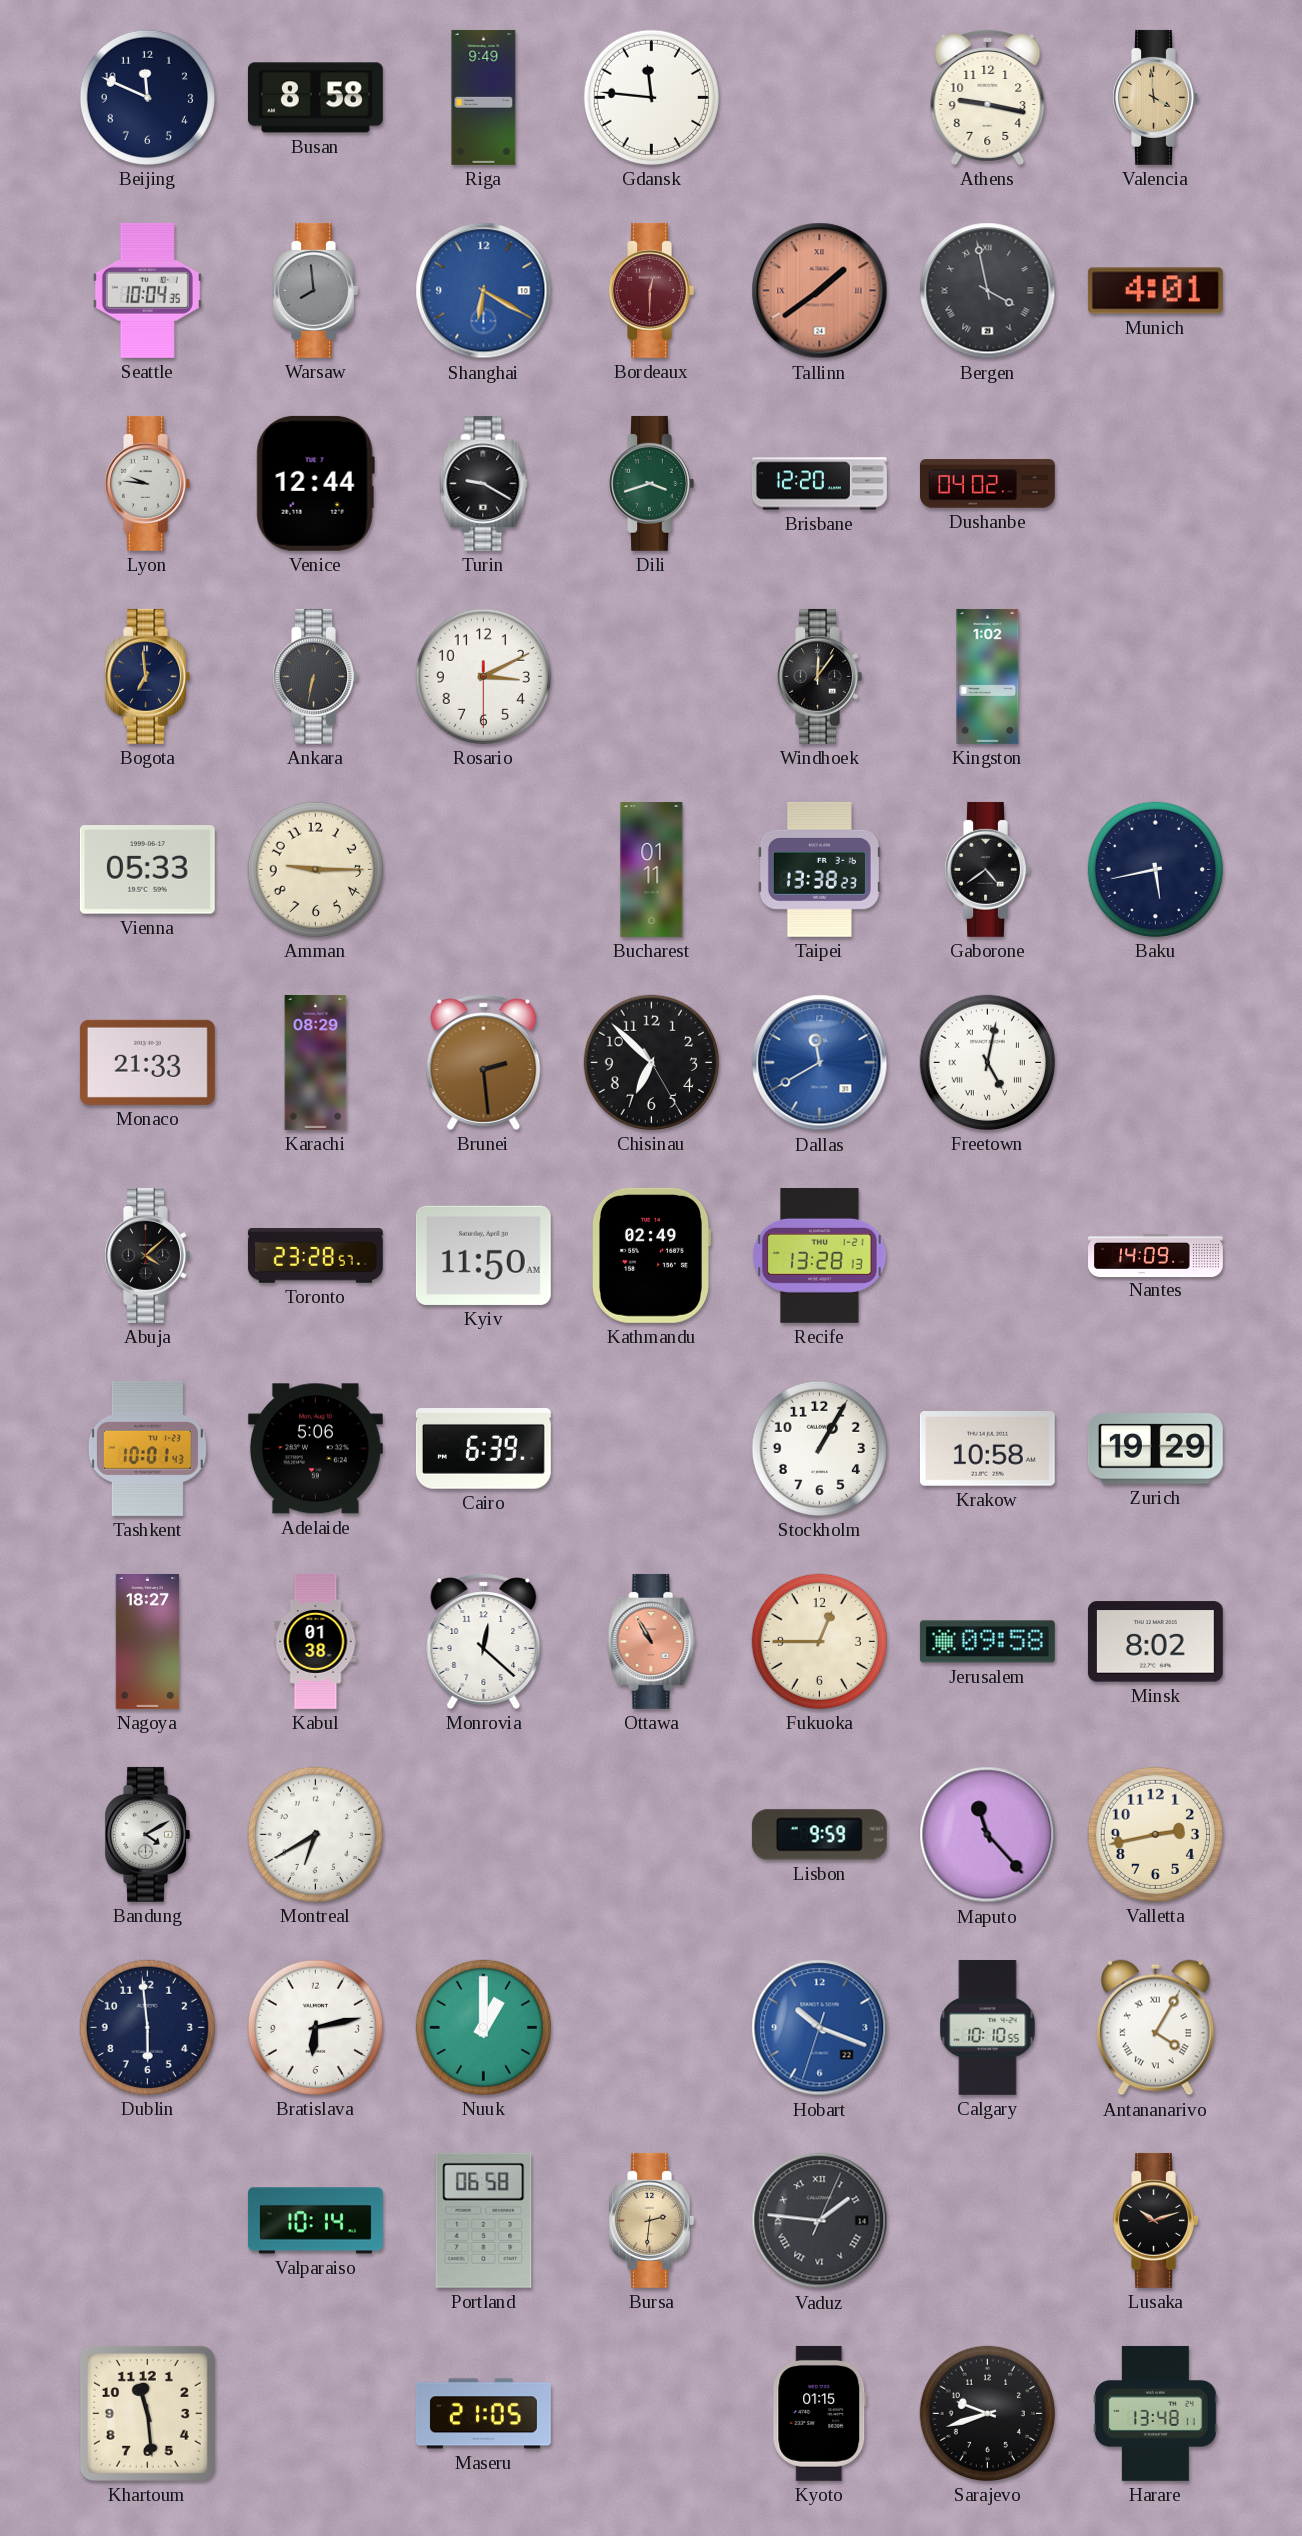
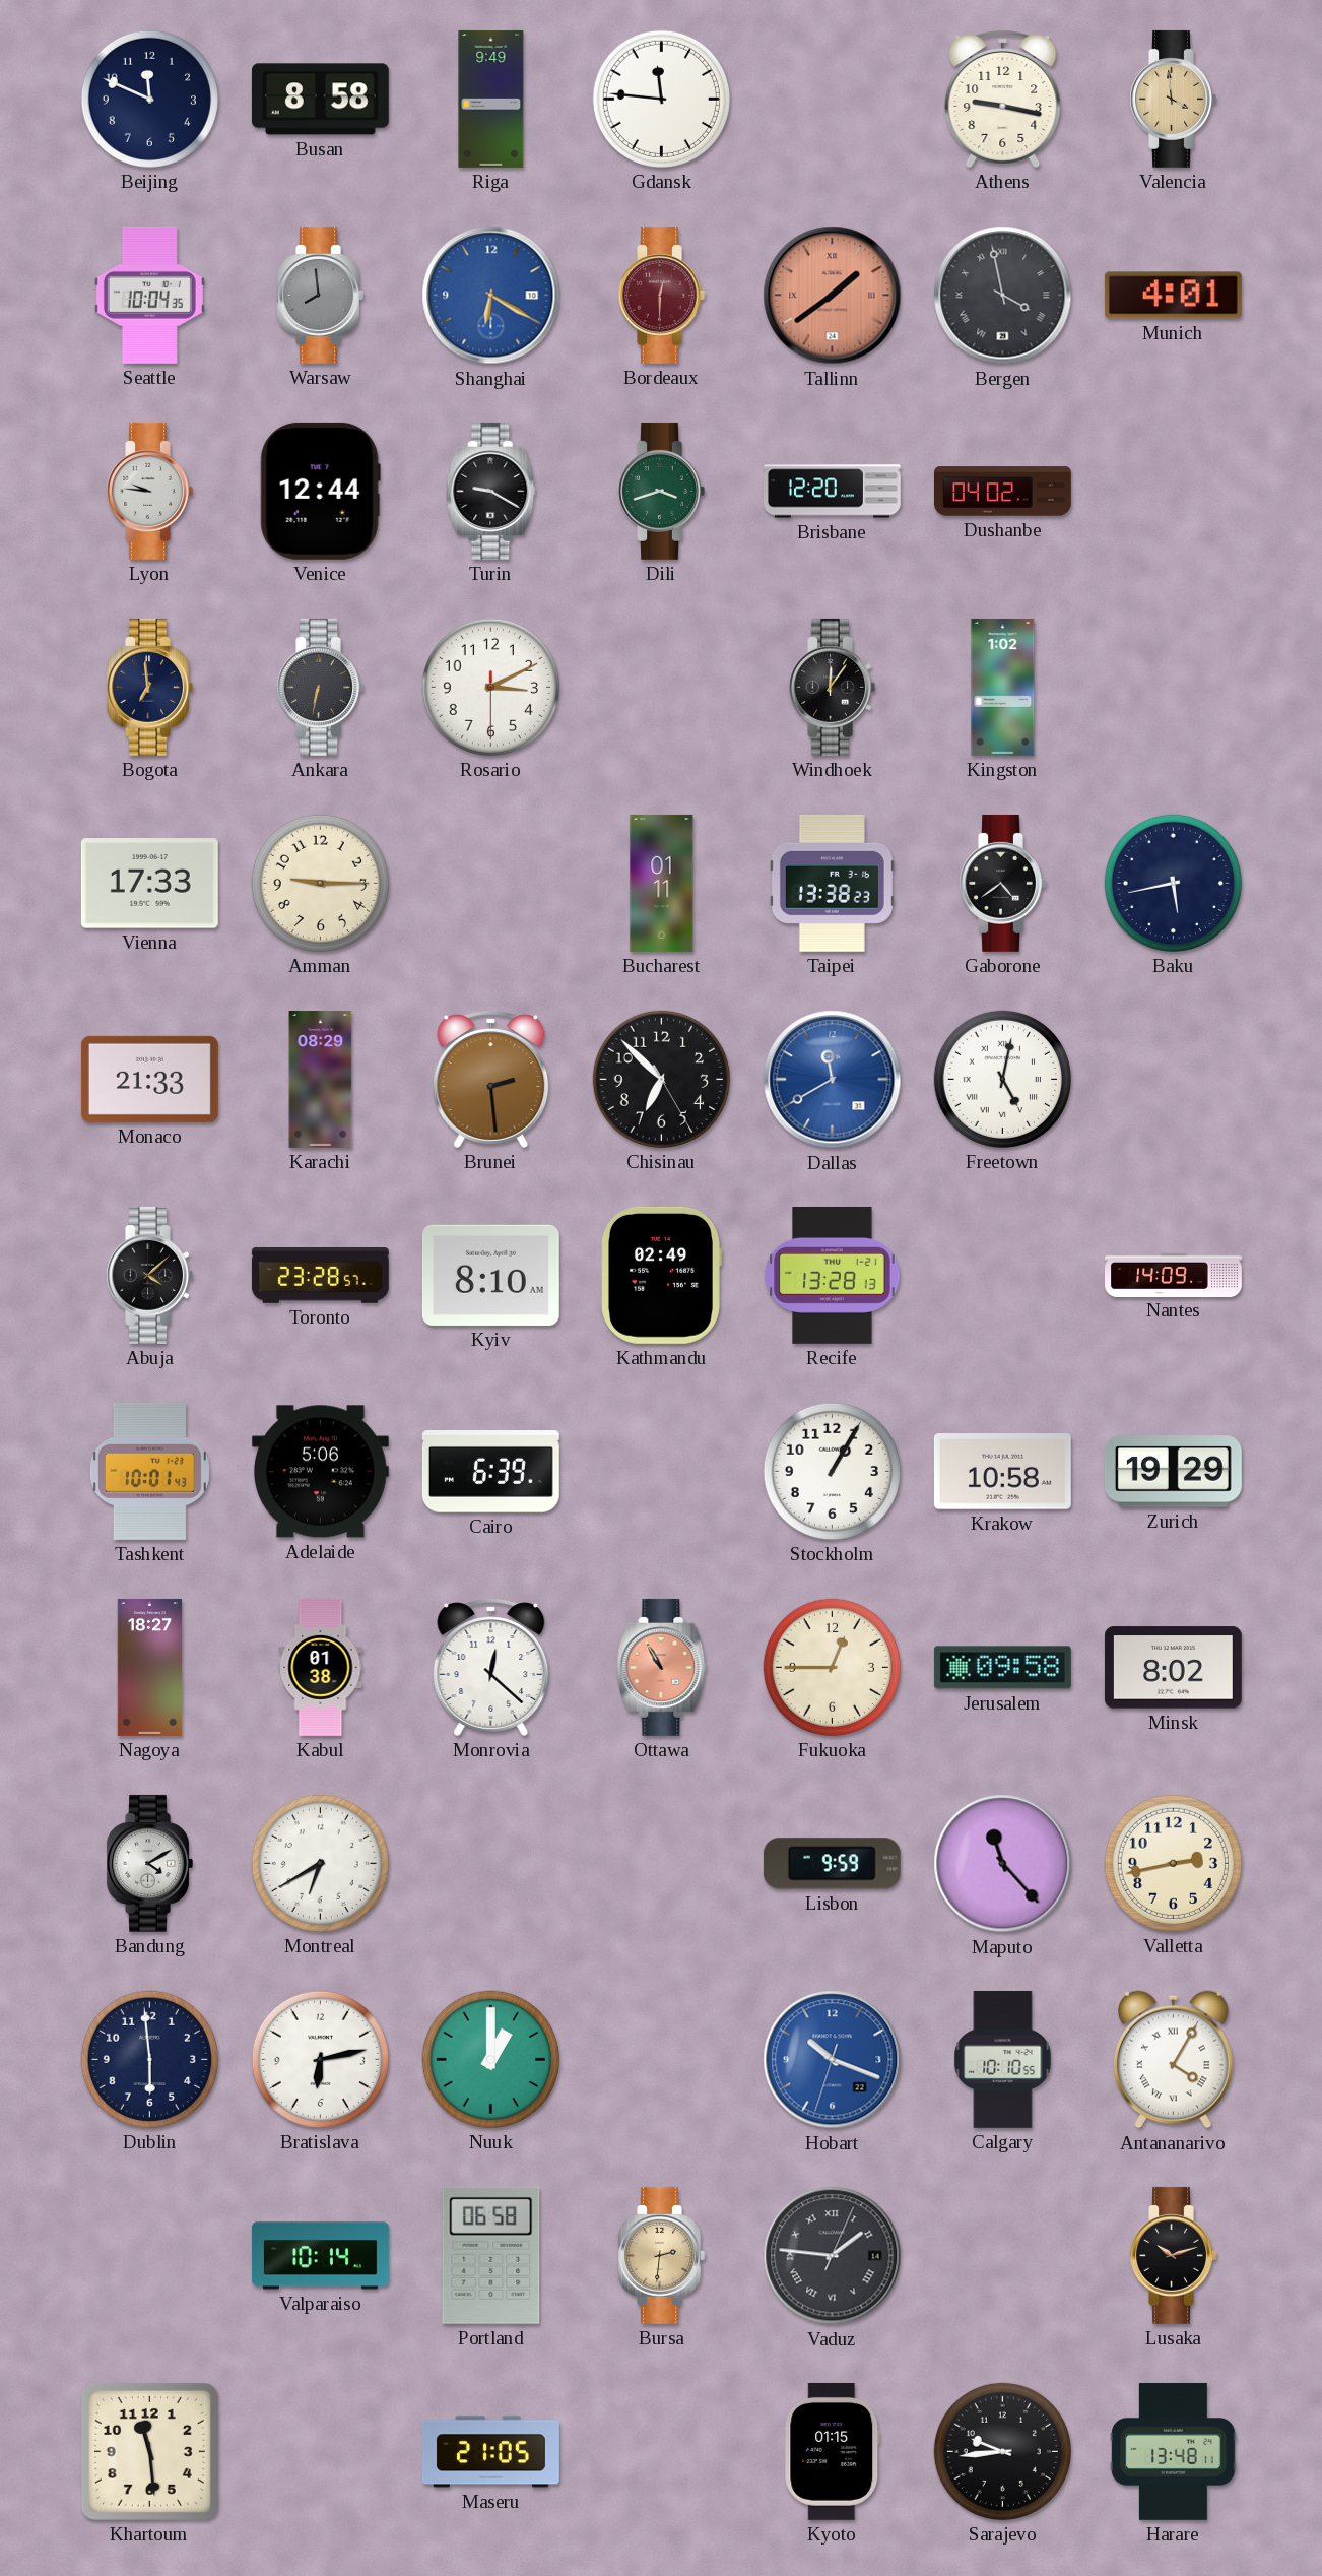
Vienna: 05:33 -> 17:33
Kyiv: 11:50 -> 8:10
Sarajevo: 9:42 -> 9:44
